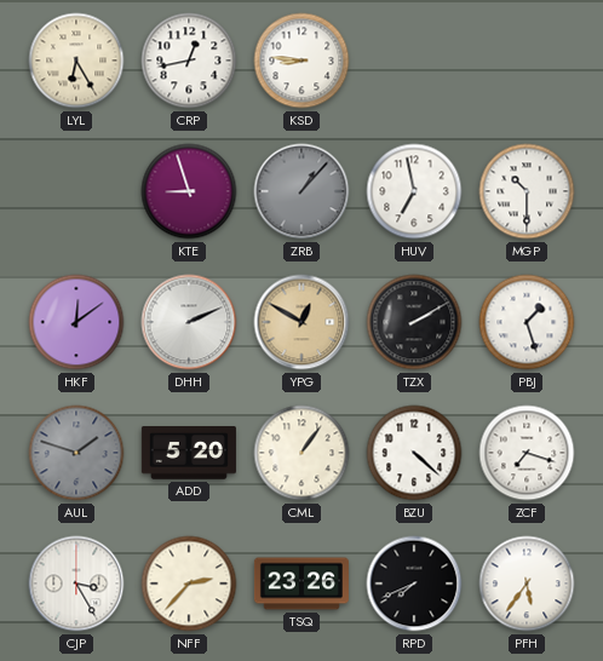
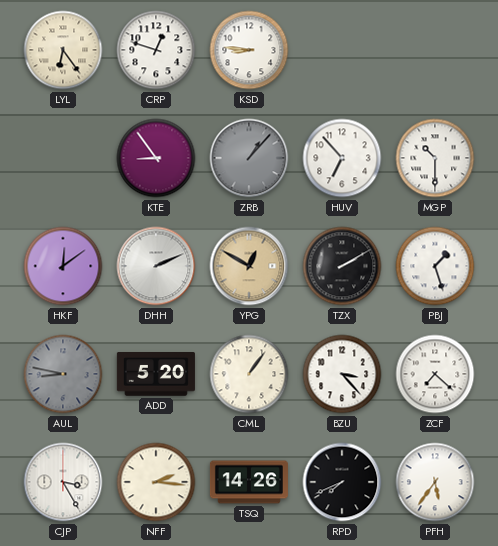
LYL: 6:25 -> 6:24
CRP: 12:43 -> 12:48
KTE: 8:57 -> 8:54
HUV: 6:58 -> 6:53
AUL: 1:48 -> 8:47
BZU: 4:22 -> 3:23
ZCF: 7:18 -> 7:22
NFF: 2:37 -> 2:16
TSQ: 23:26 -> 14:26
